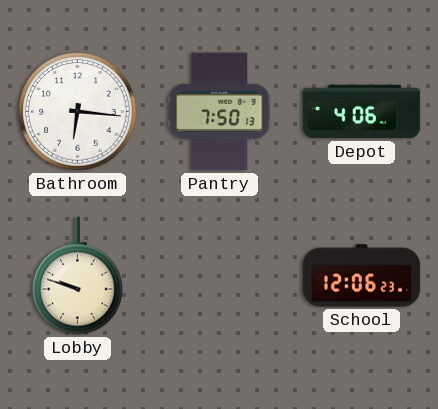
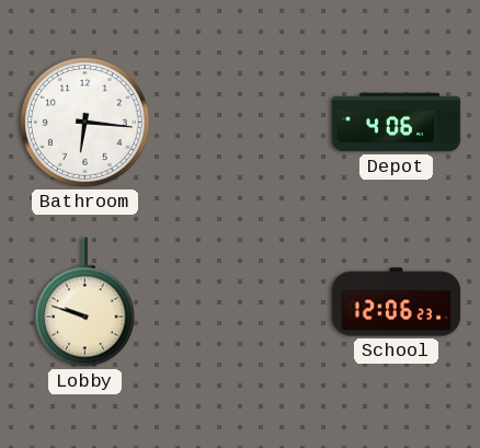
Pantry: 7:50 -> none
